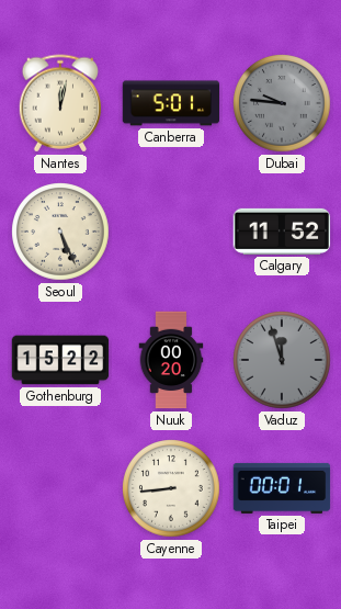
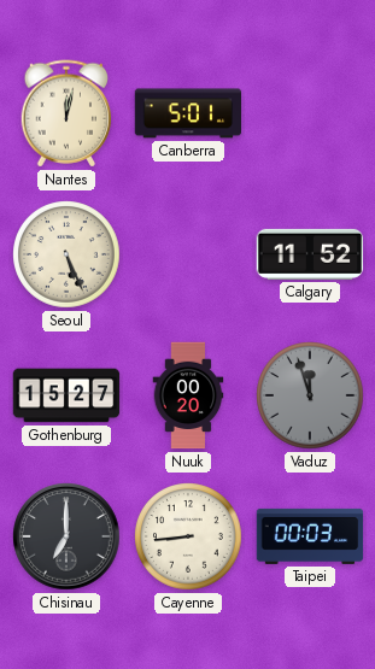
Dubai: 9:46 -> none
Gothenburg: 15:22 -> 15:27
Chisinau: none -> 7:00
Taipei: 00:01 -> 00:03
